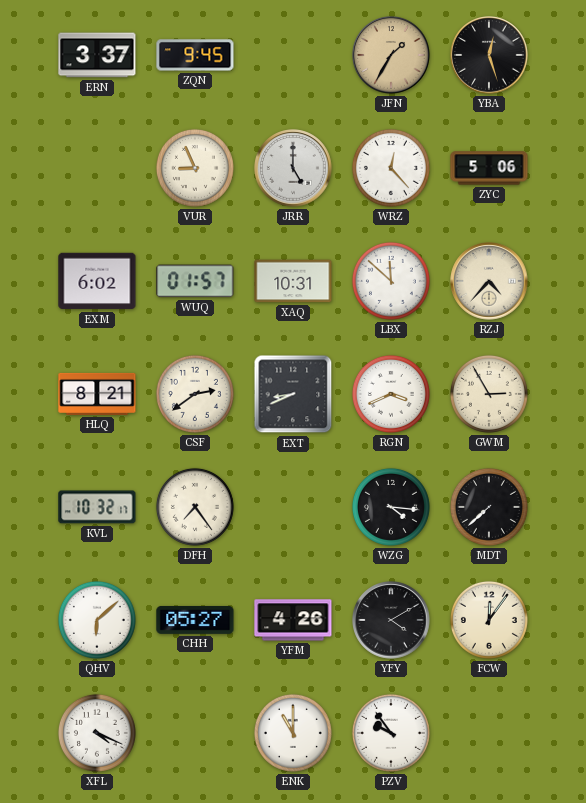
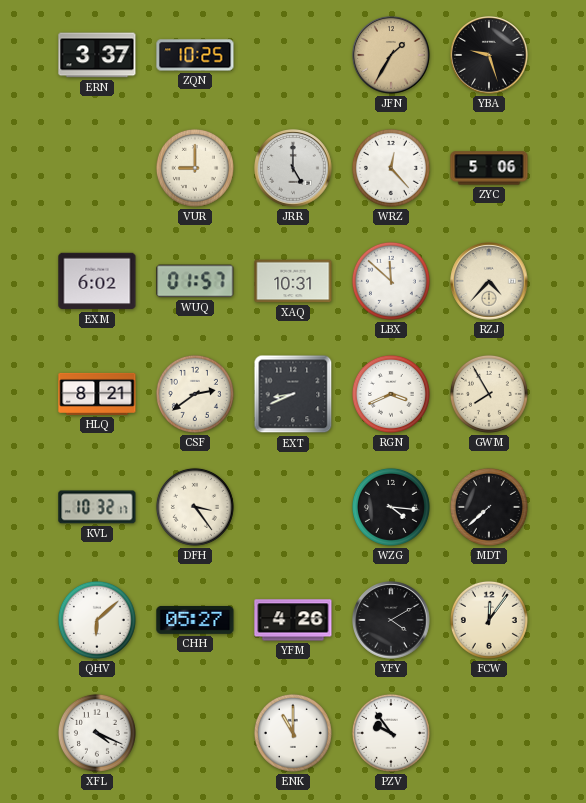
ZQN: 9:45 -> 10:25
YBA: 12:27 -> 9:27
VUR: 8:56 -> 9:00
GWM: 2:55 -> 7:55
DFH: 7:24 -> 3:24
